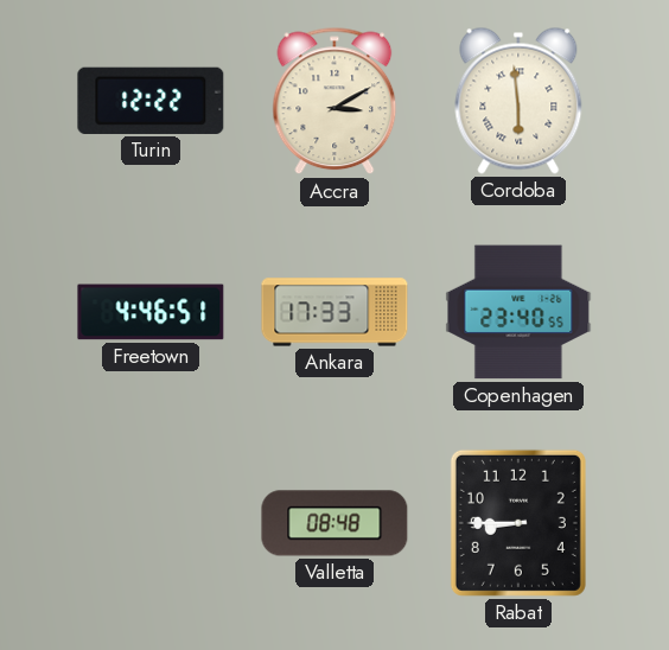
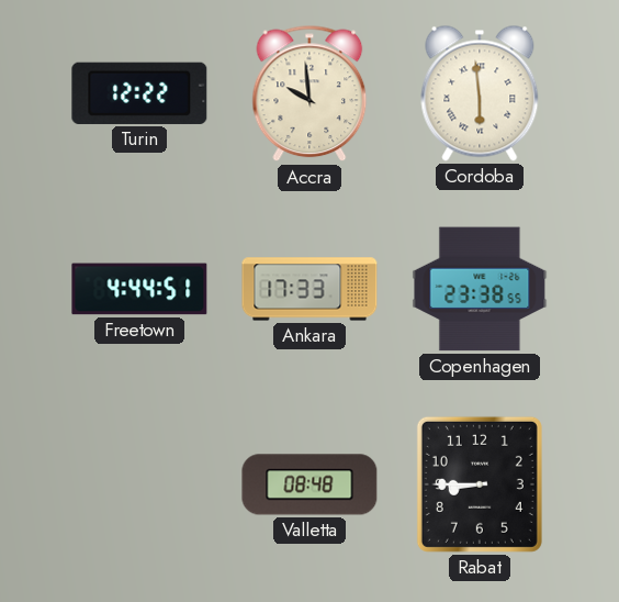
Accra: 3:10 -> 9:59
Freetown: 4:46 -> 4:44
Copenhagen: 23:40 -> 23:38
